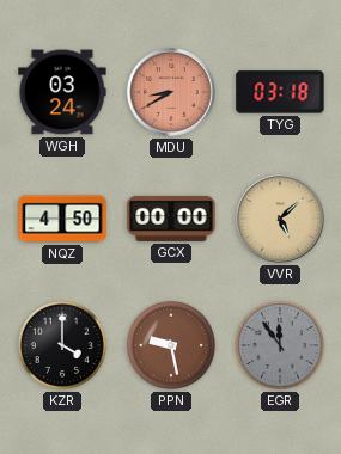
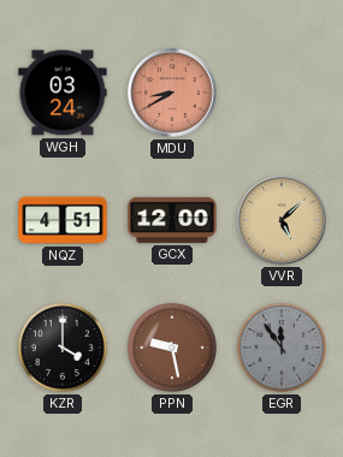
TYG: 03:18 -> none
NQZ: 4:50 -> 4:51
GCX: 00:00 -> 12:00
